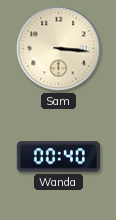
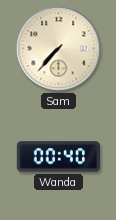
Sam: 3:16 -> 7:37
